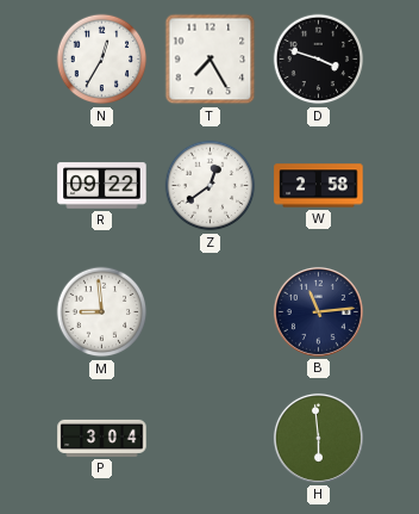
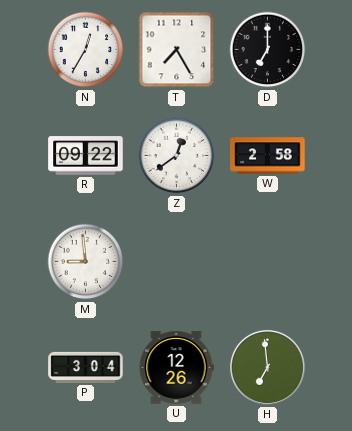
D: 3:48 -> 7:00
B: 11:14 -> none
U: none -> 12:26
H: 5:59 -> 6:59
